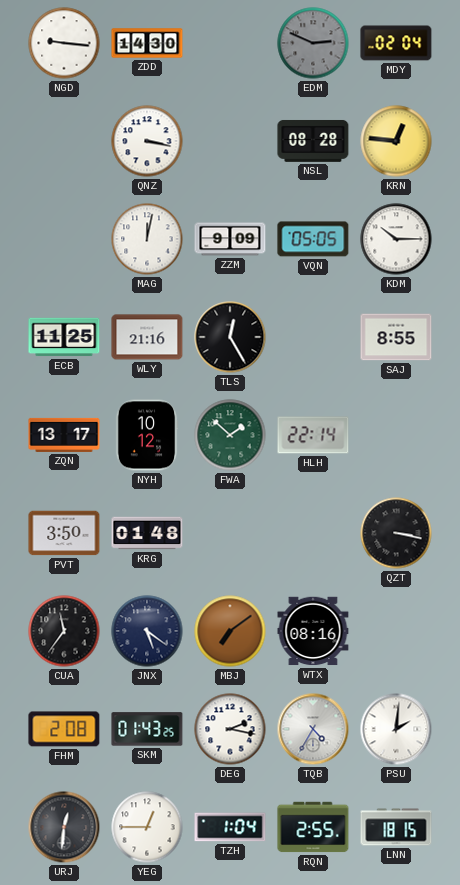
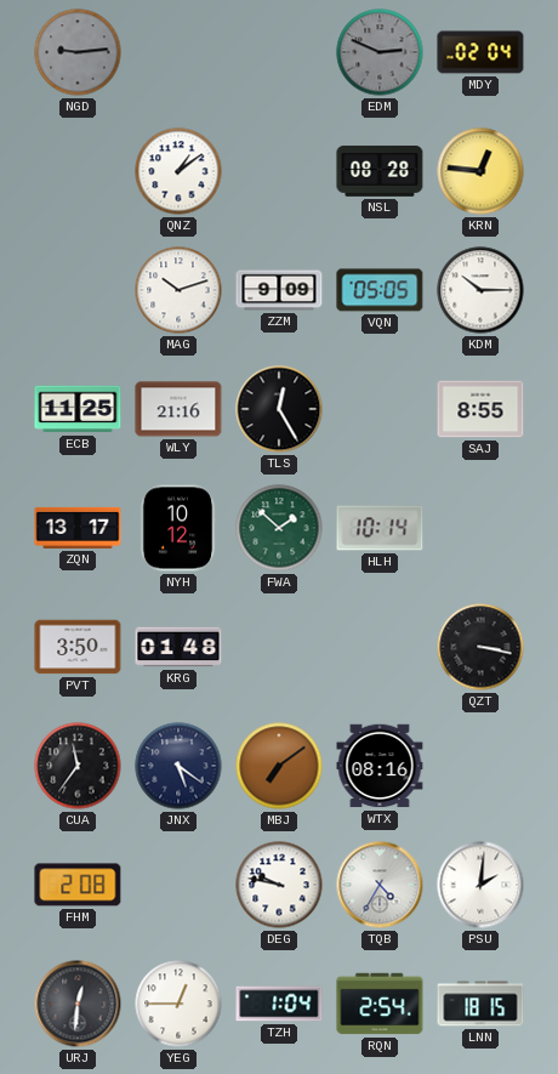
NGD: 9:16 -> 9:14
NGD dial: white -> grey
ZDD: 14:30 -> none
QNZ: 3:17 -> 1:09
MAG: 12:02 -> 10:12
HLH: 22:14 -> 10:14
SKM: 01:43 -> none
DEG: 2:17 -> 9:47
RQN: 2:55 -> 2:54
